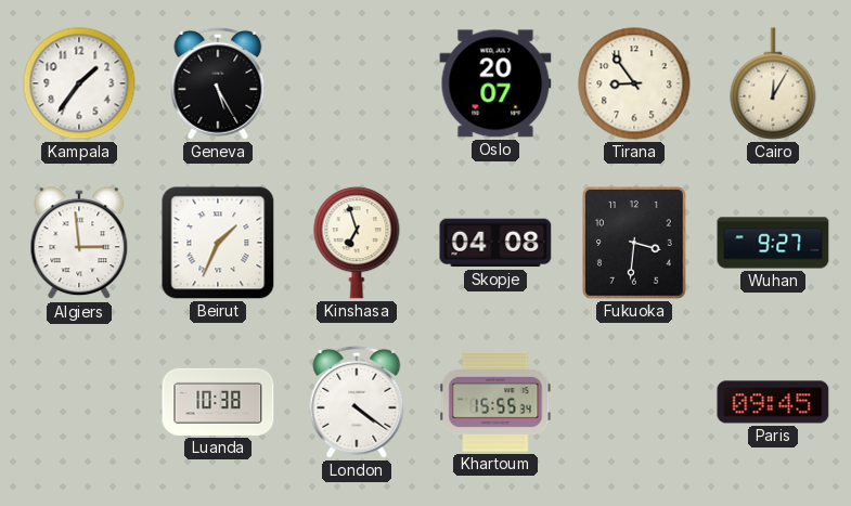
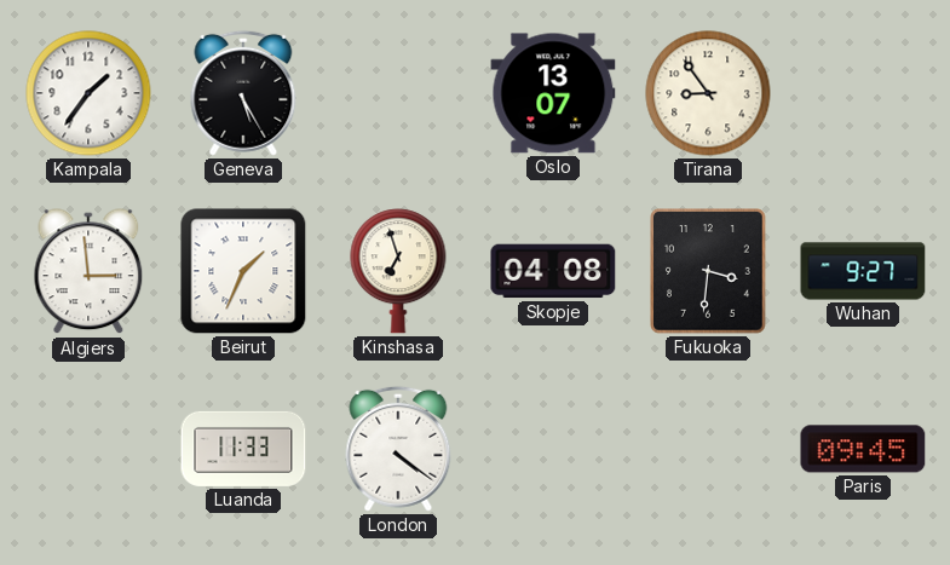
Oslo: 20:07 -> 13:07
Cairo: 12:05 -> none
Luanda: 10:38 -> 11:33
Khartoum: 15:55 -> none
